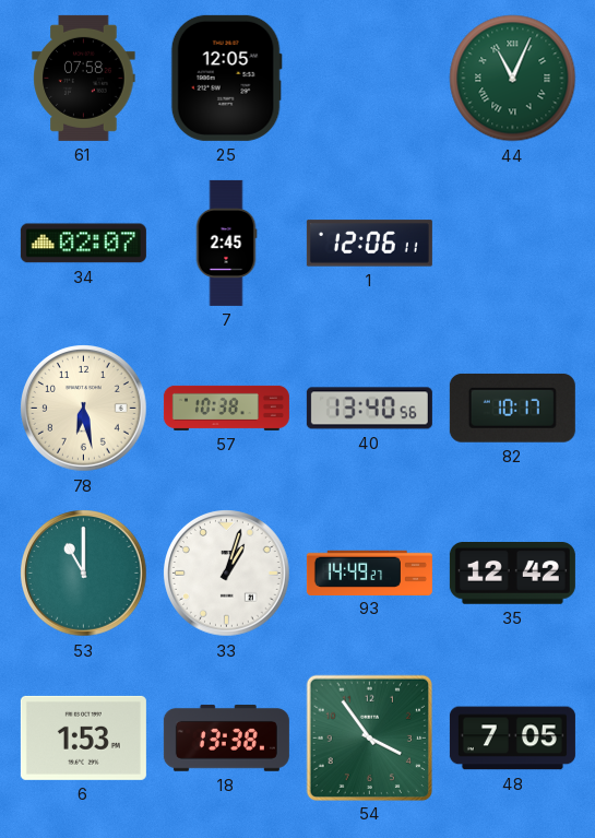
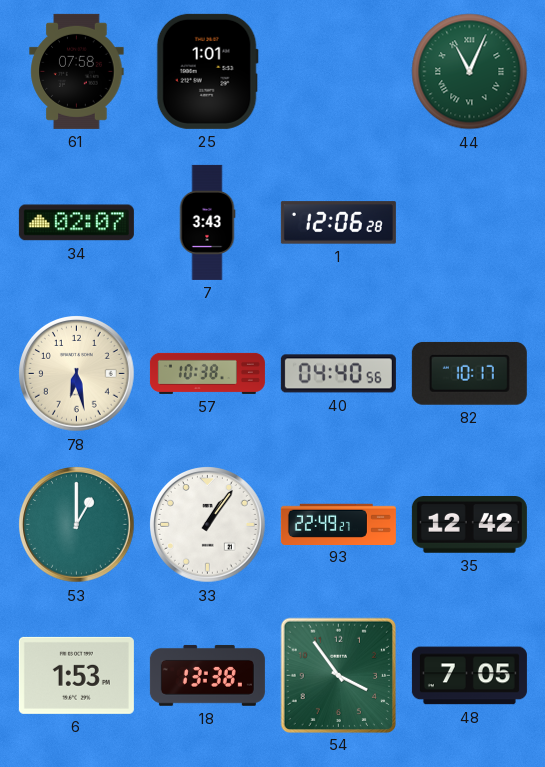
25: 12:05 -> 1:01
7: 2:45 -> 3:43
1: 12:06:11 -> 12:06:28
40: 13:40 -> 04:40
53: 11:00 -> 1:00
33: 1:03 -> 1:06
93: 14:49 -> 22:49
